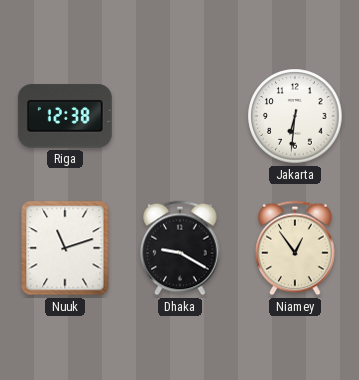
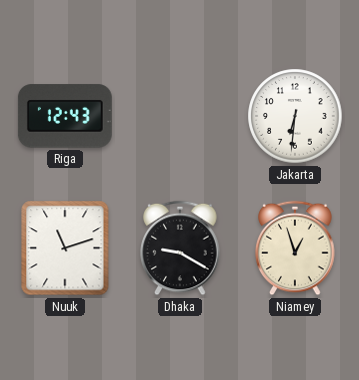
Riga: 12:38 -> 12:43
Niamey: 12:54 -> 12:57
